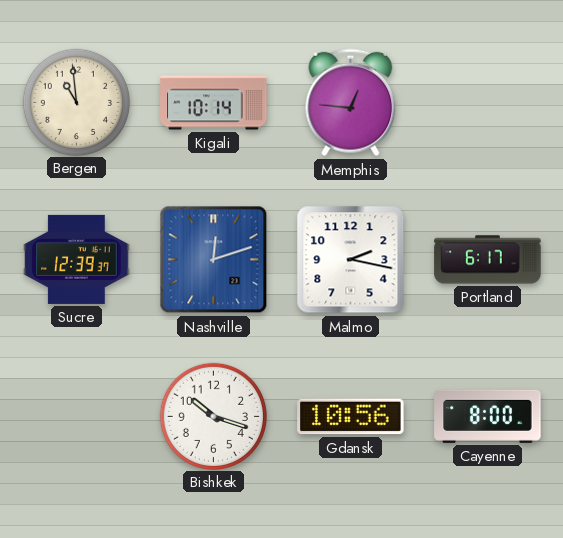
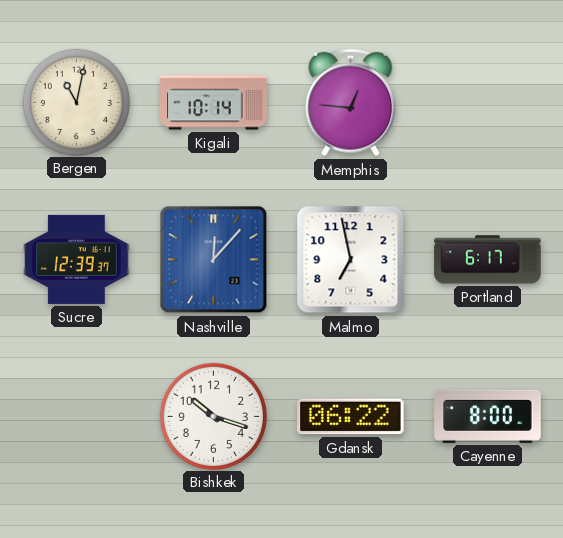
Bergen: 10:59 -> 11:02
Nashville: 12:12 -> 12:07
Malmo: 2:17 -> 6:58
Gdansk: 10:56 -> 06:22
